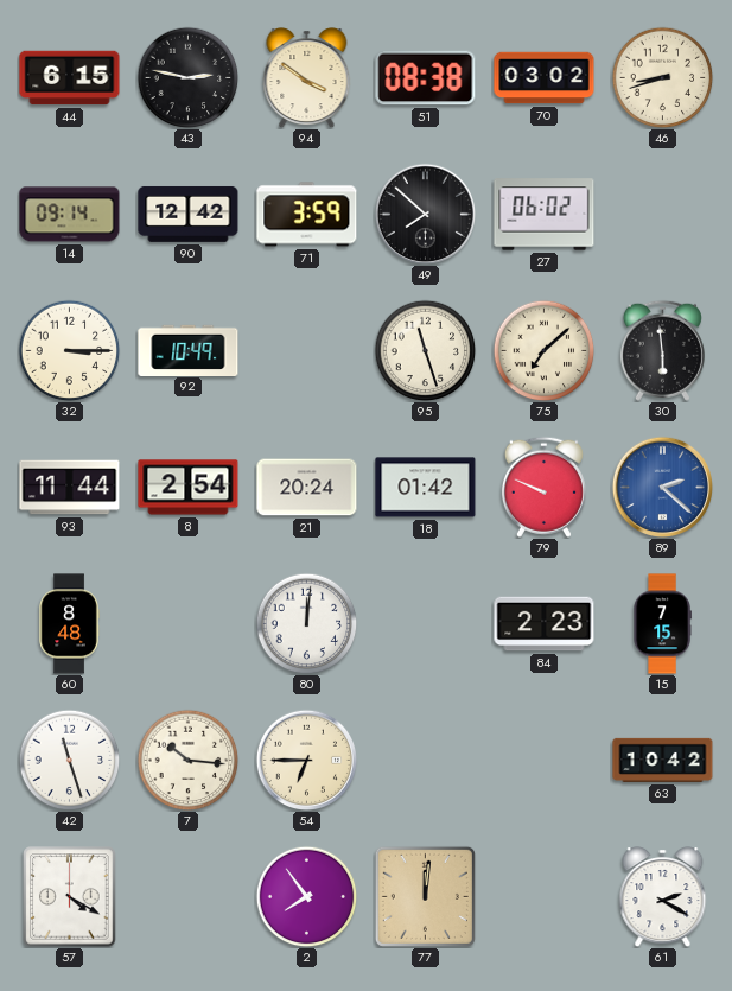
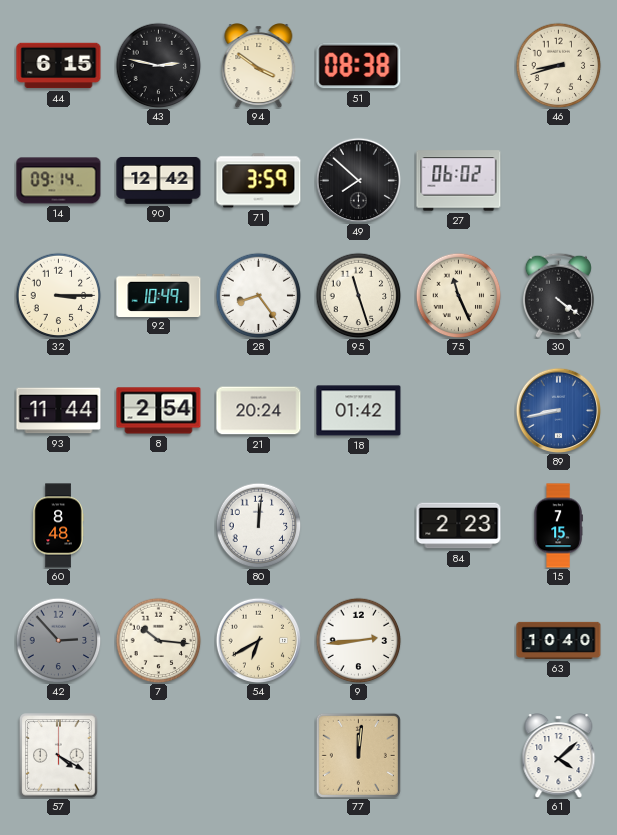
70: 03:02 -> none
28: none -> 8:24
75: 7:08 -> 11:26
30: 5:59 -> 4:21
79: 9:49 -> none
89: 2:22 -> 8:43
42: 11:27 -> 2:53
42 dial: white -> grey
54: 6:45 -> 6:40
9: none -> 2:44
63: 10:42 -> 10:40
2: 7:54 -> none
61: 2:20 -> 4:08
